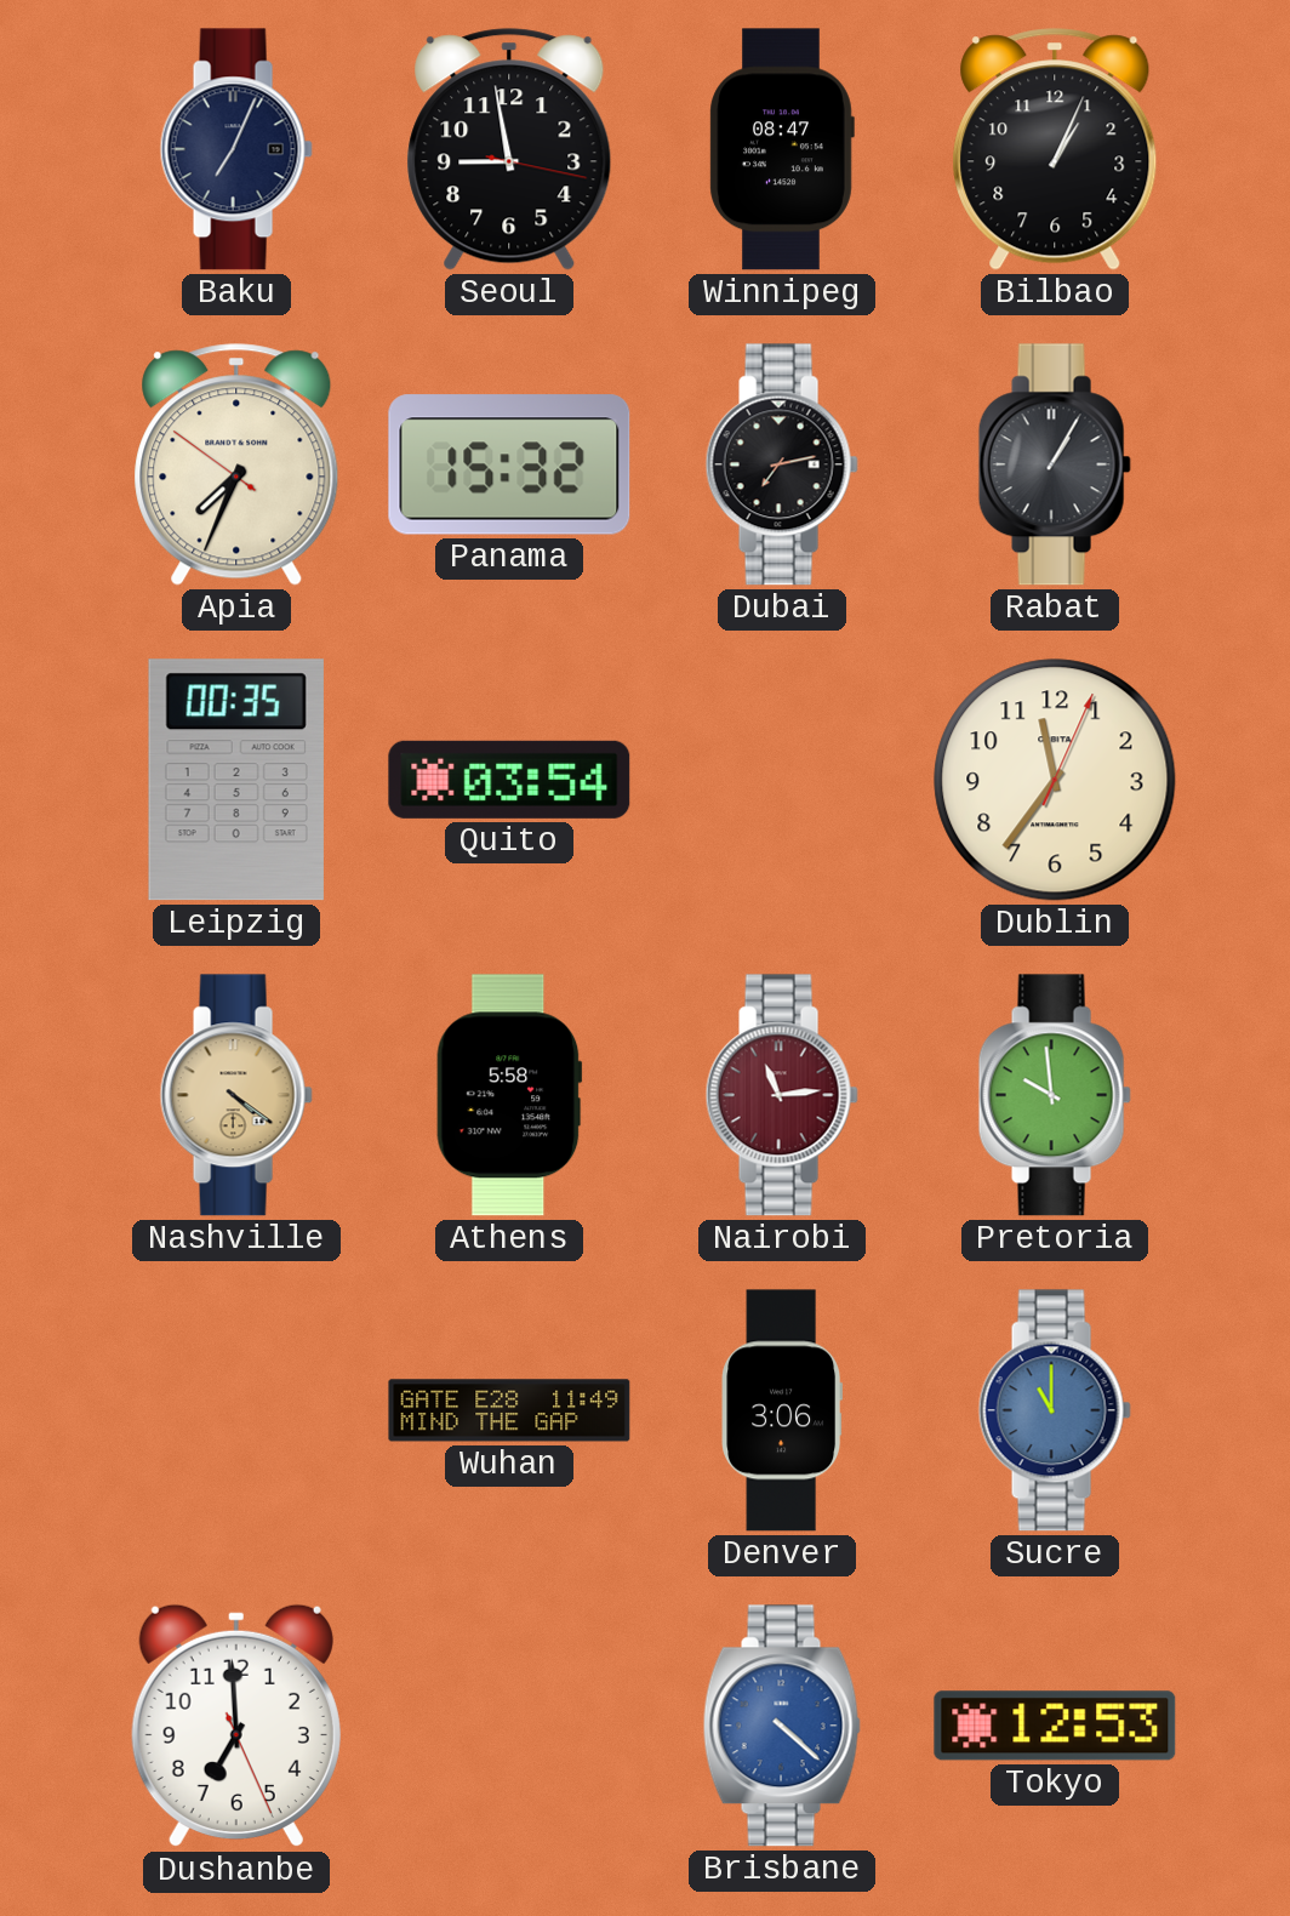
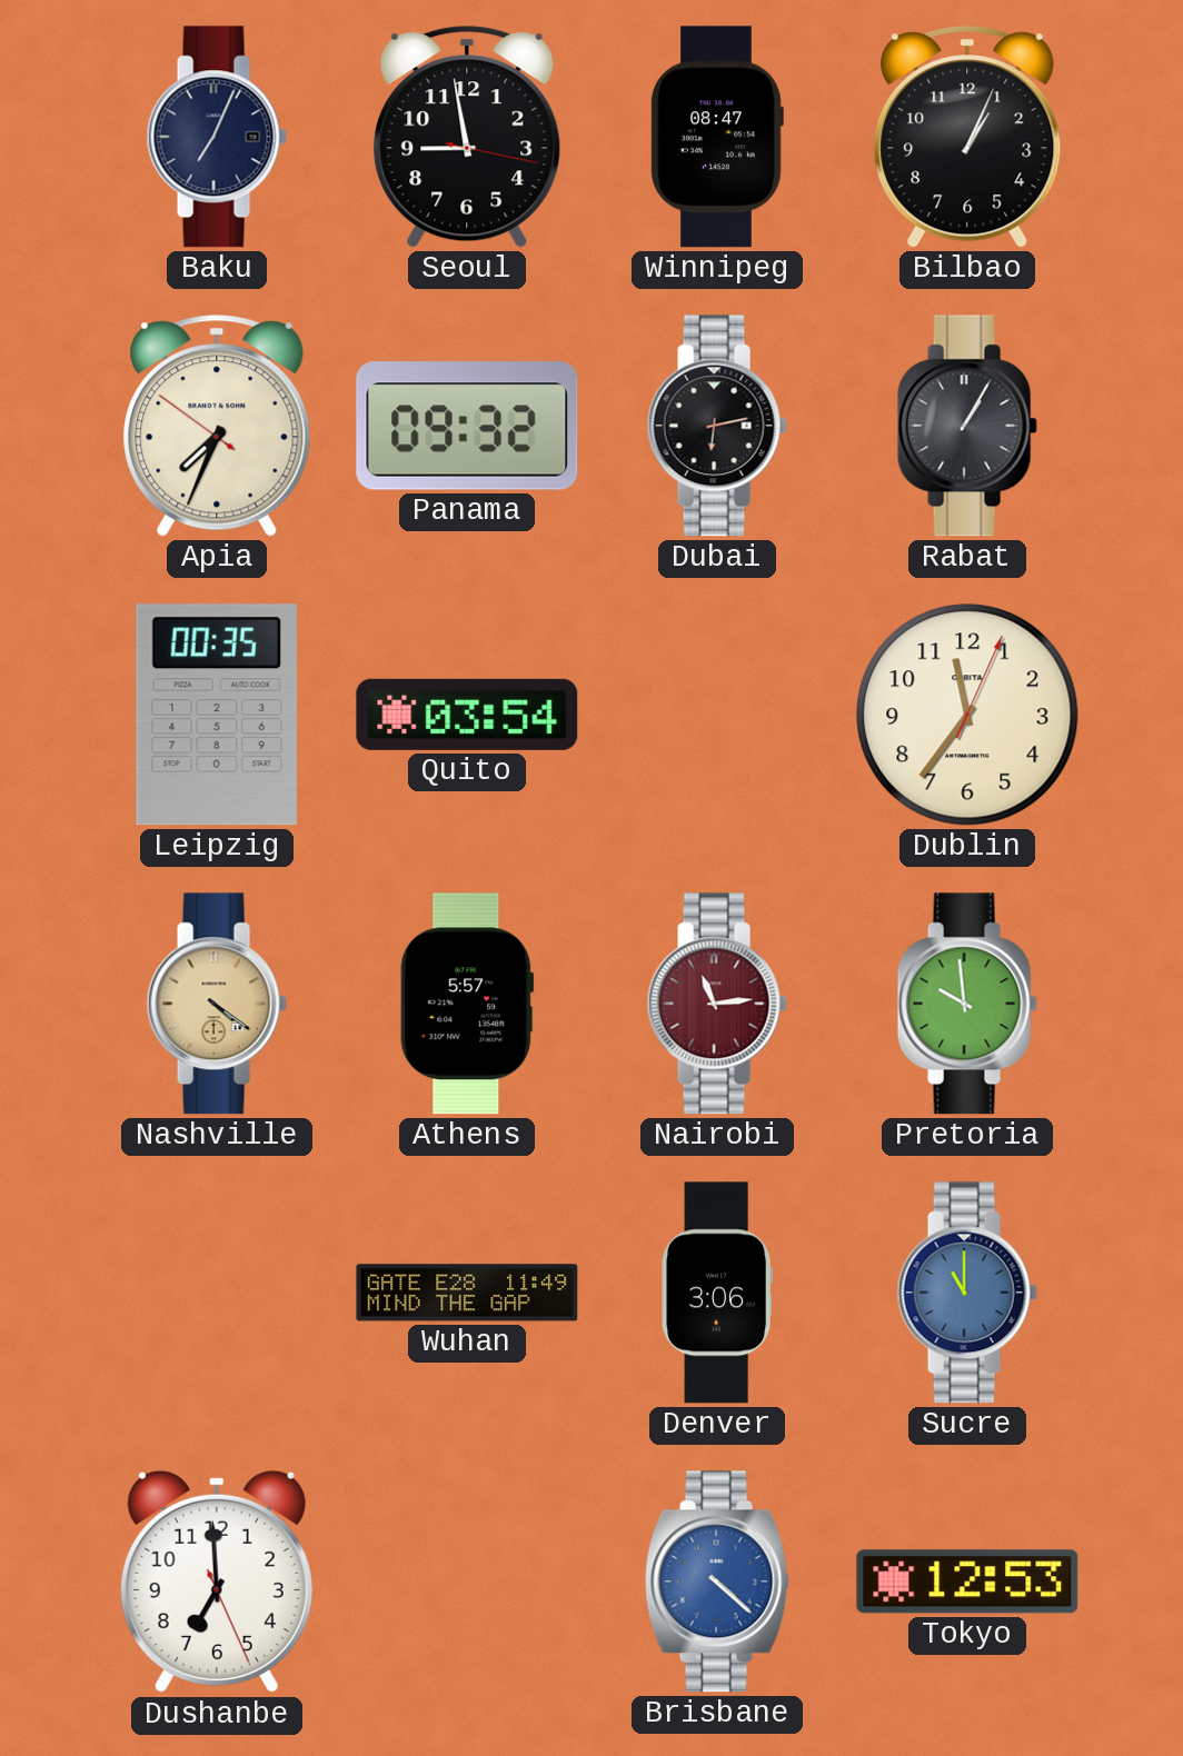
Panama: 15:32 -> 09:32
Dubai: 7:13 -> 6:13
Athens: 5:58 -> 5:57
